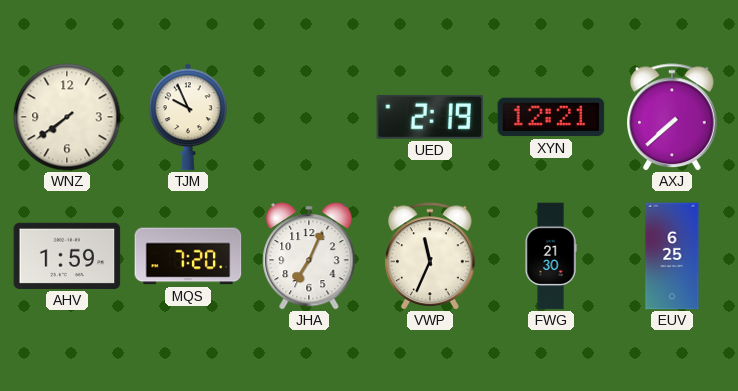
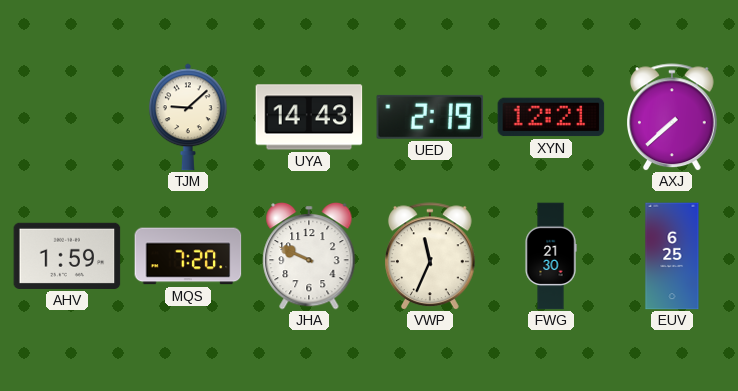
WNZ: 7:39 -> none
TJM: 9:56 -> 9:08
UYA: none -> 14:43
JHA: 7:04 -> 9:49
